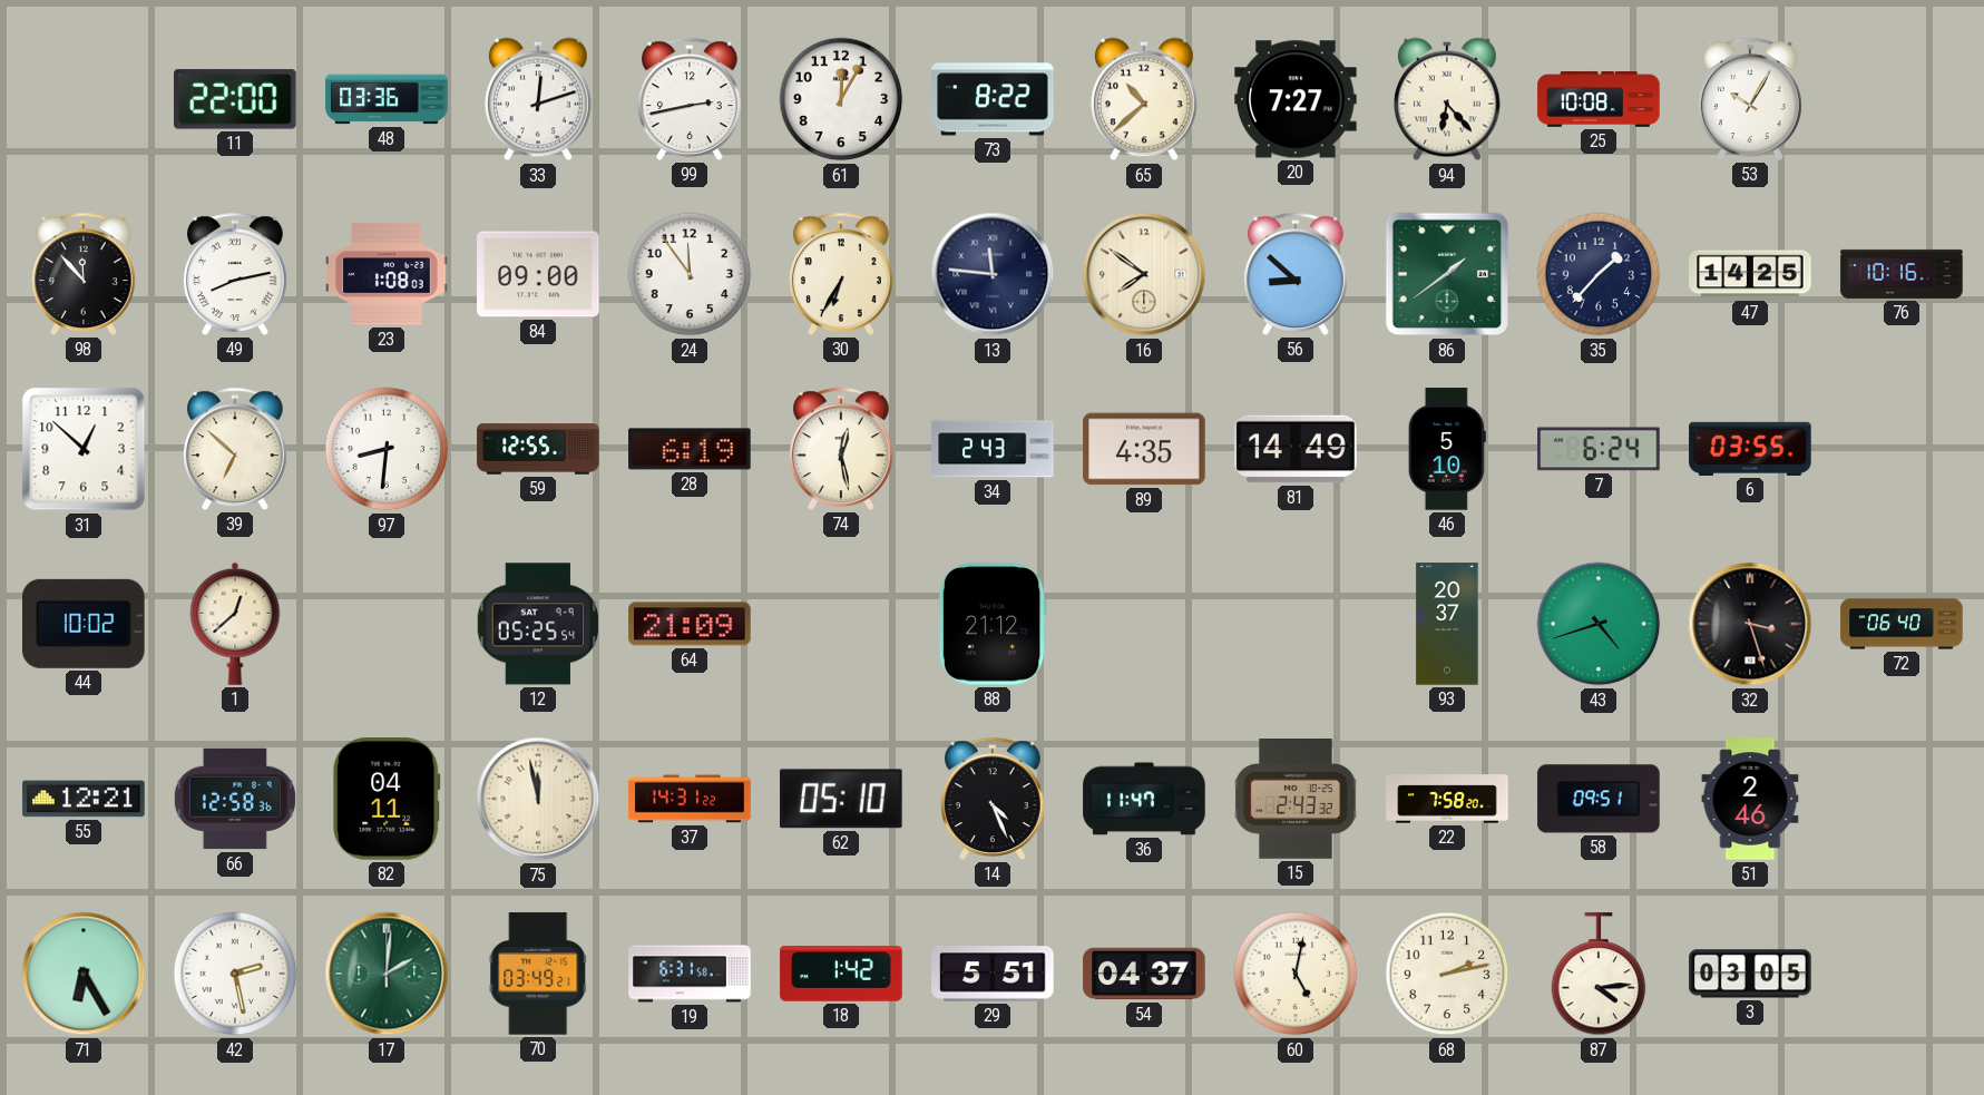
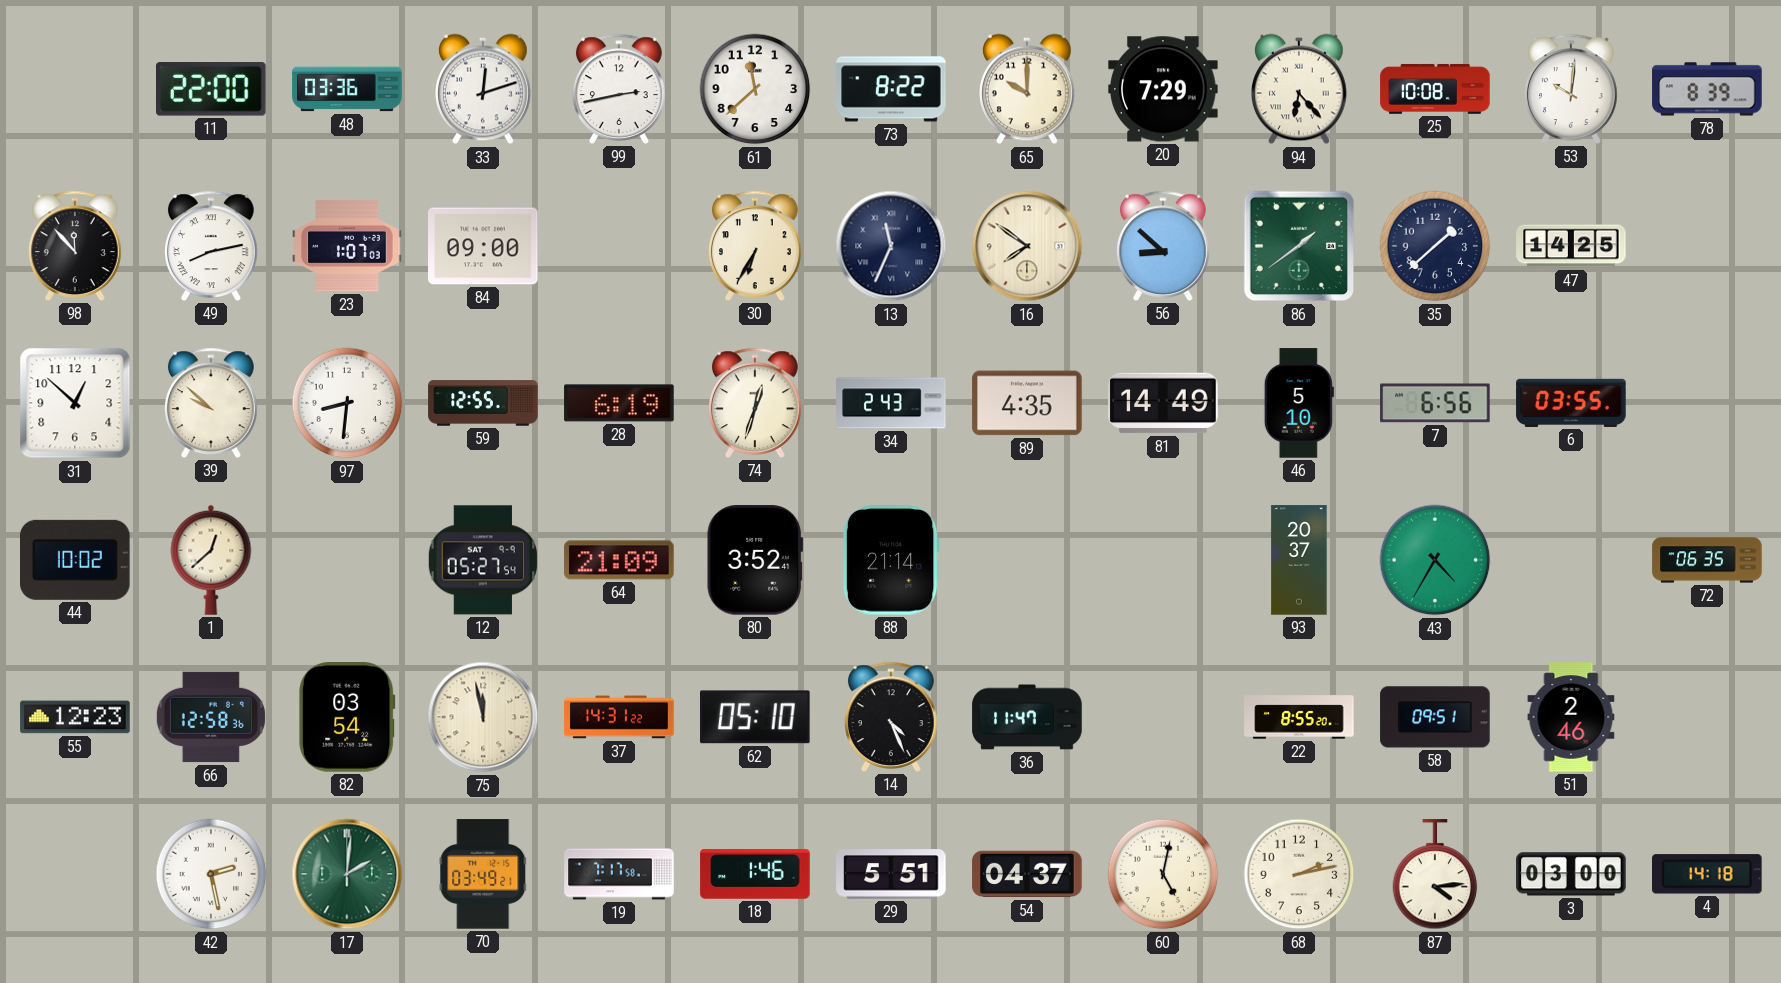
61: 12:05 -> 11:38
65: 10:38 -> 10:00
20: 7:27 -> 7:29
53: 10:05 -> 10:01
78: none -> 8:39
23: 1:08 -> 1:07
24: 11:54 -> none
13: 11:46 -> 11:34
35: 1:37 -> 1:38
76: 10:16 -> none
39: 6:52 -> 9:52
74: 12:28 -> 12:33
7: 6:24 -> 6:56
12: 05:25 -> 05:27
80: none -> 3:52
88: 21:12 -> 21:14
43: 4:42 -> 4:35
32: 3:27 -> none
72: 06:40 -> 06:35
55: 12:21 -> 12:23
82: 04:11 -> 03:54
15: 2:43 -> none
22: 7:58 -> 8:55
71: 6:25 -> none
19: 6:31 -> 7:17
18: 1:42 -> 1:46
3: 03:05 -> 03:00
4: none -> 14:18
